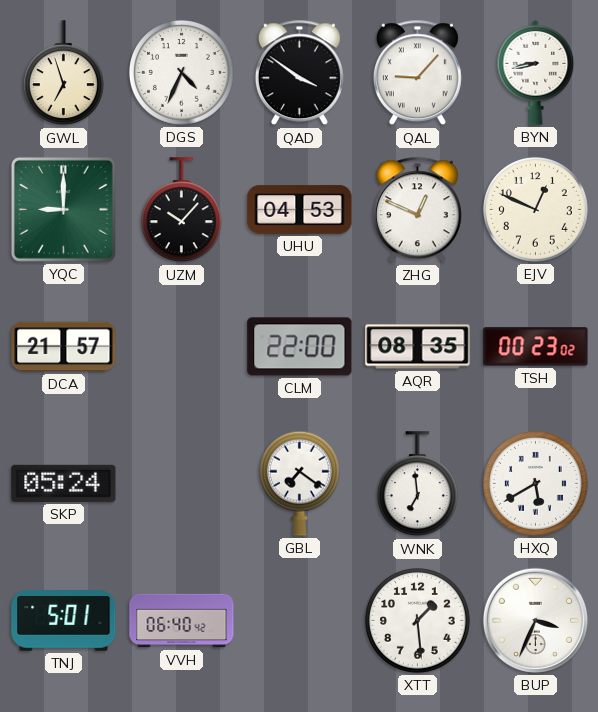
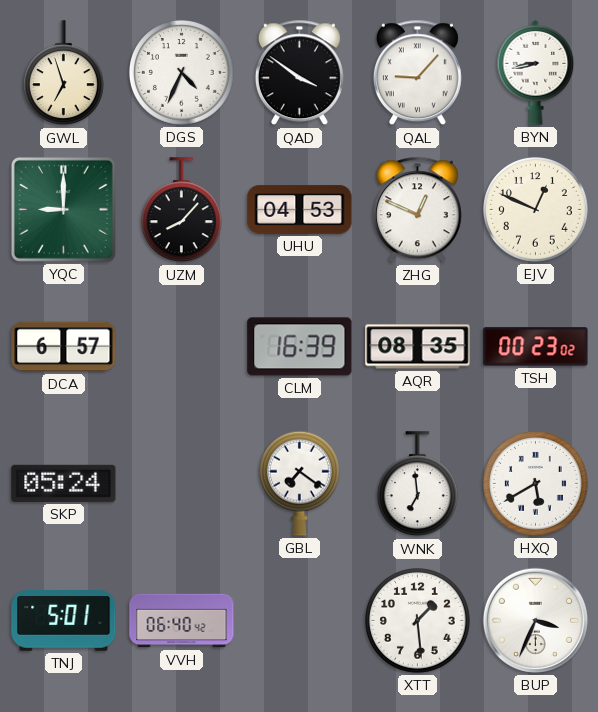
UZM: 10:07 -> 8:07
DCA: 21:57 -> 6:57
CLM: 22:00 -> 16:39
